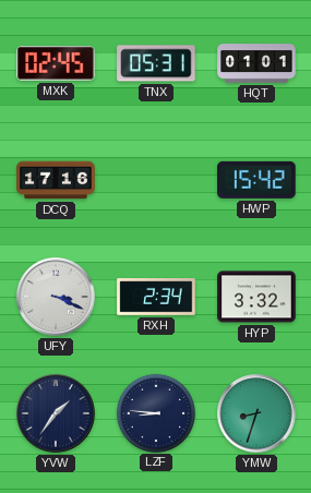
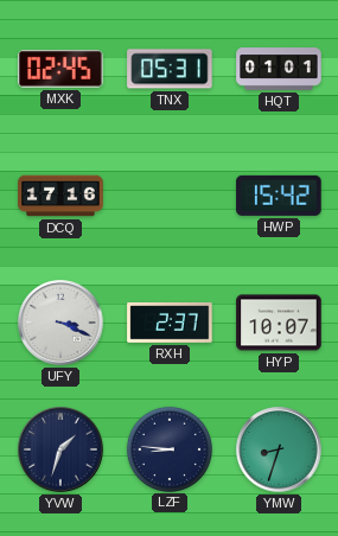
RXH: 2:34 -> 2:37
HYP: 3:32 -> 10:07
YVW: 1:36 -> 1:33
